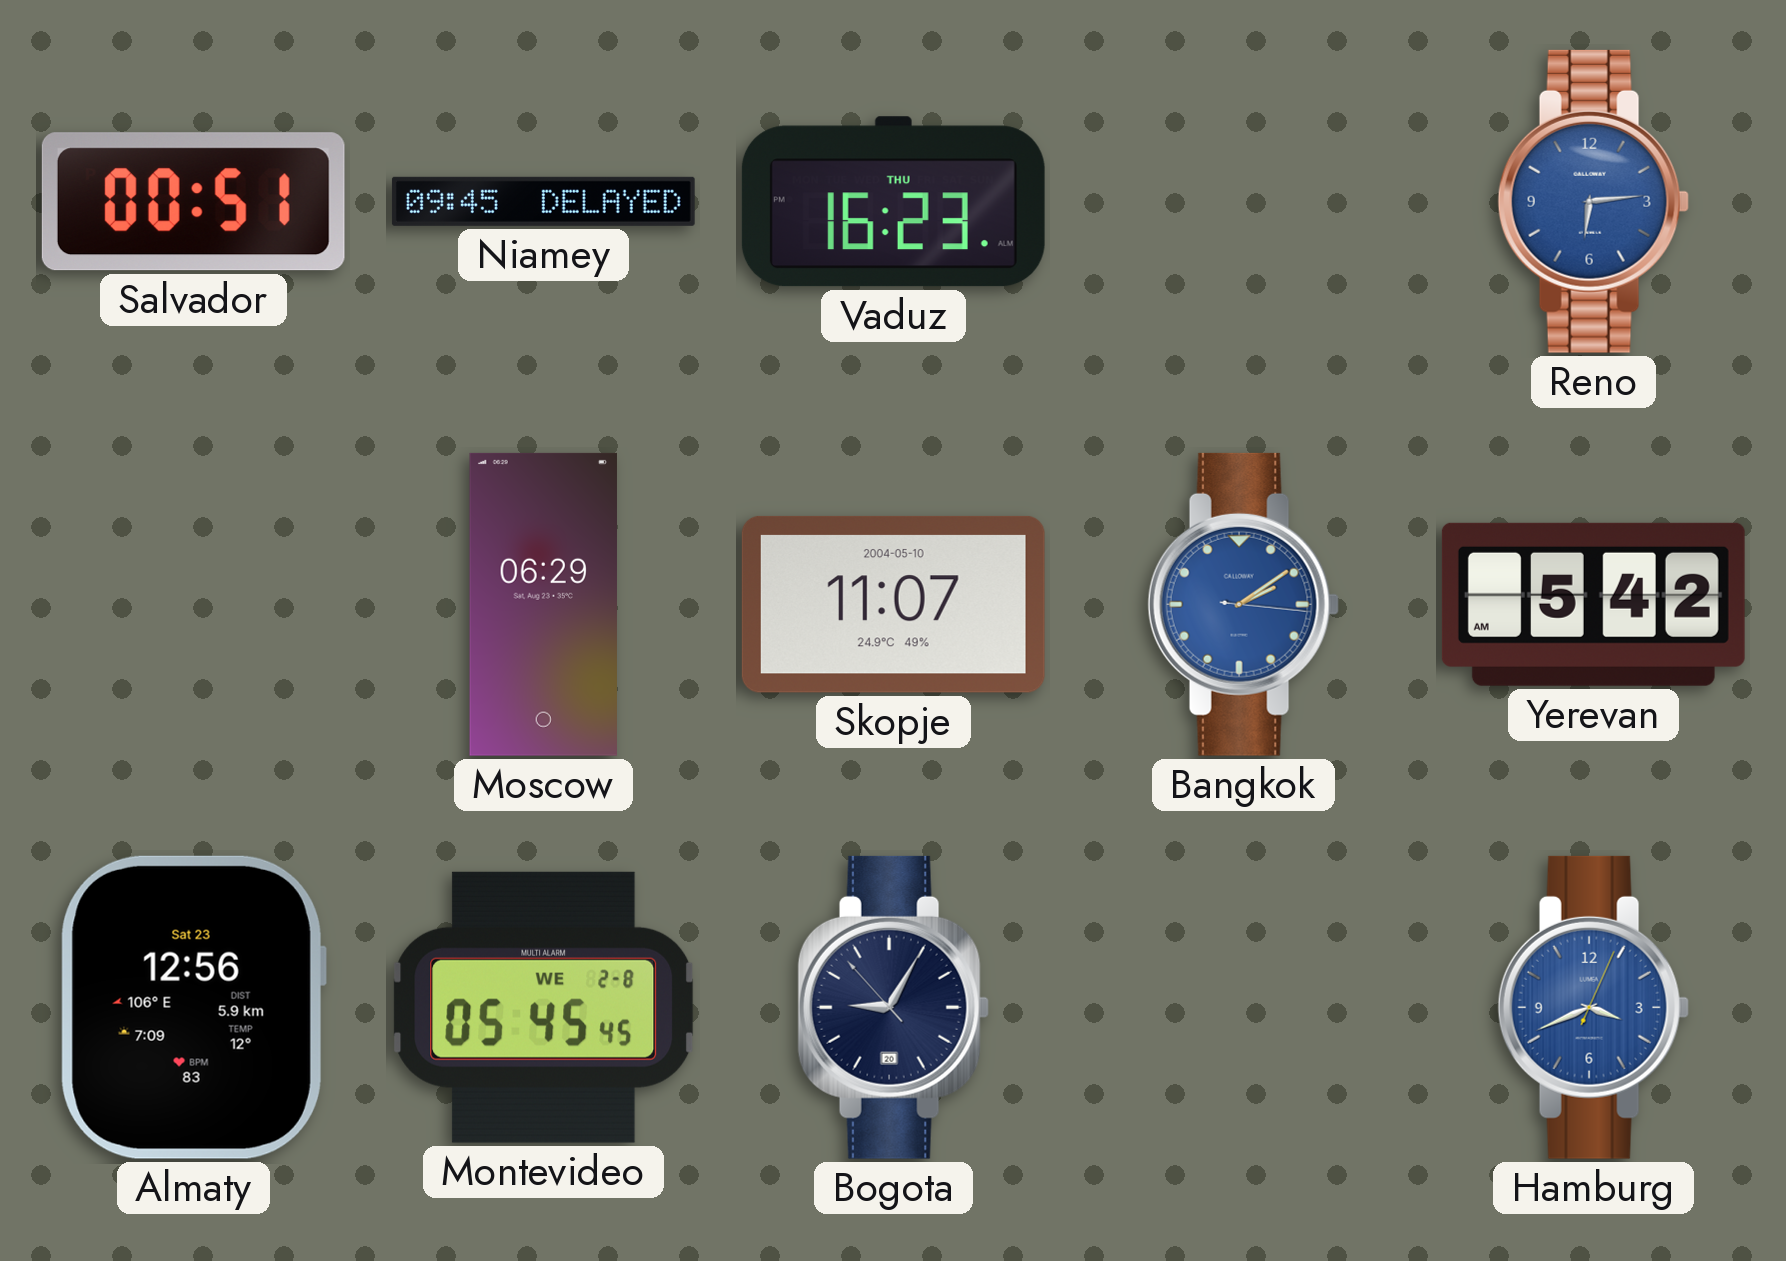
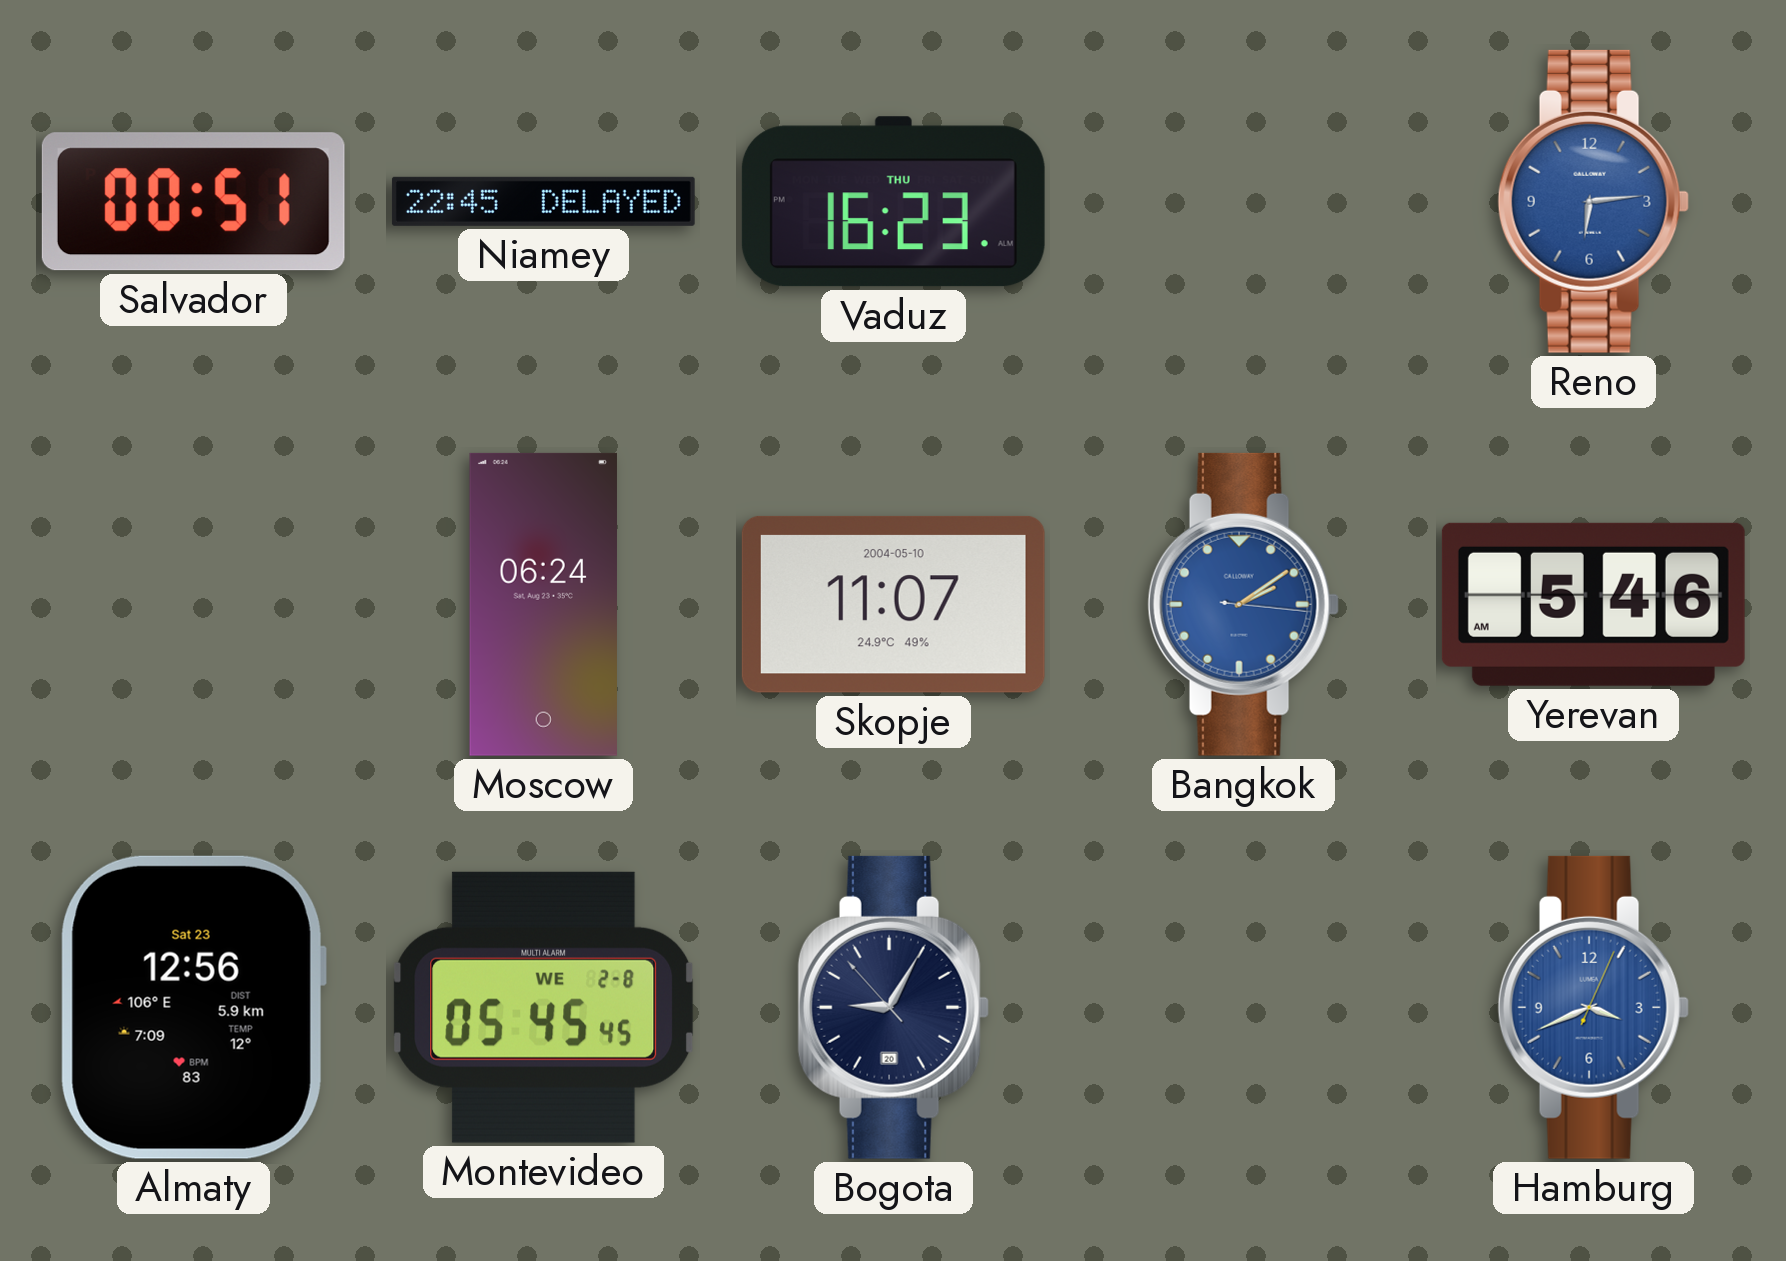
Niamey: 09:45 -> 22:45
Moscow: 06:29 -> 06:24
Yerevan: 5:42 -> 5:46
